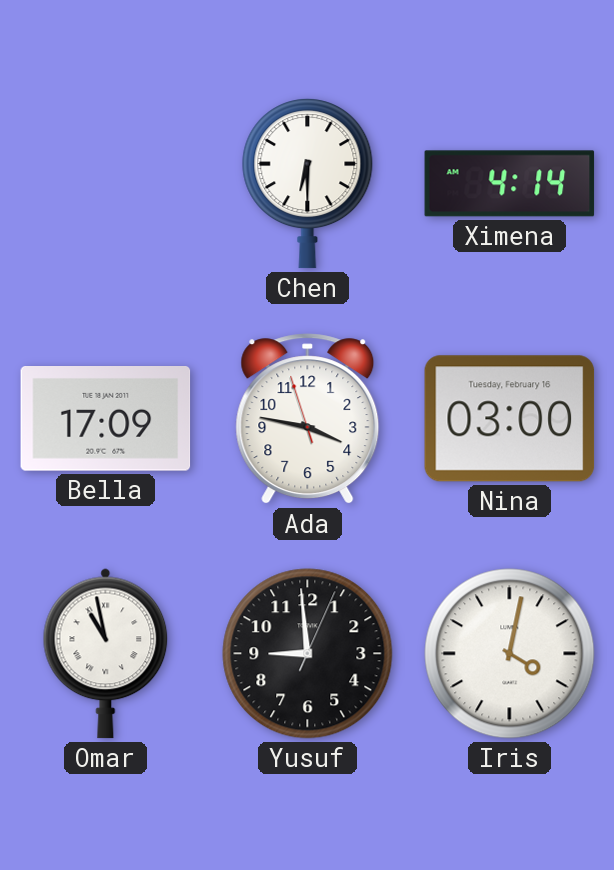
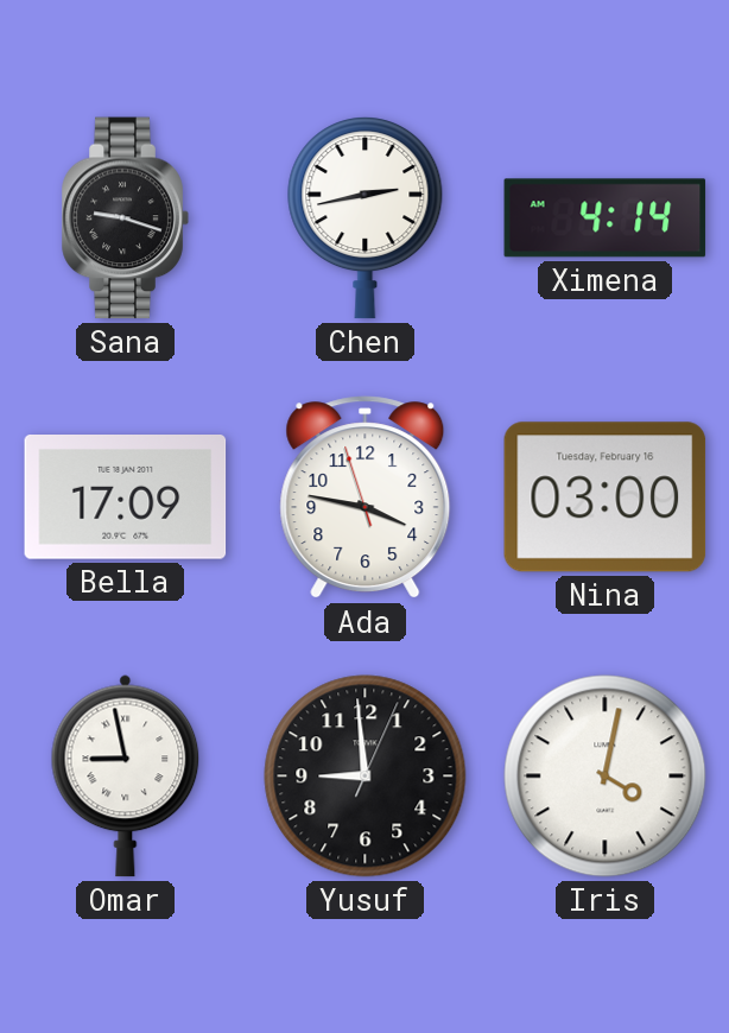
Sana: none -> 9:18
Chen: 6:30 -> 2:43
Omar: 10:58 -> 8:58
